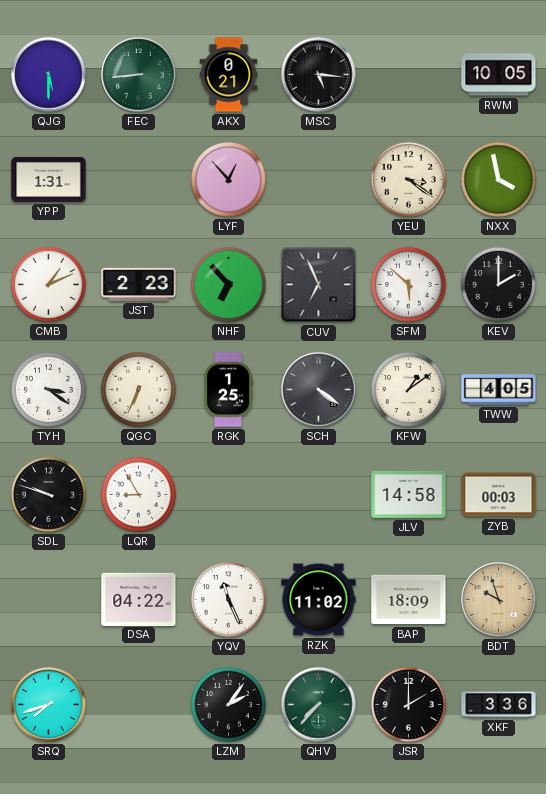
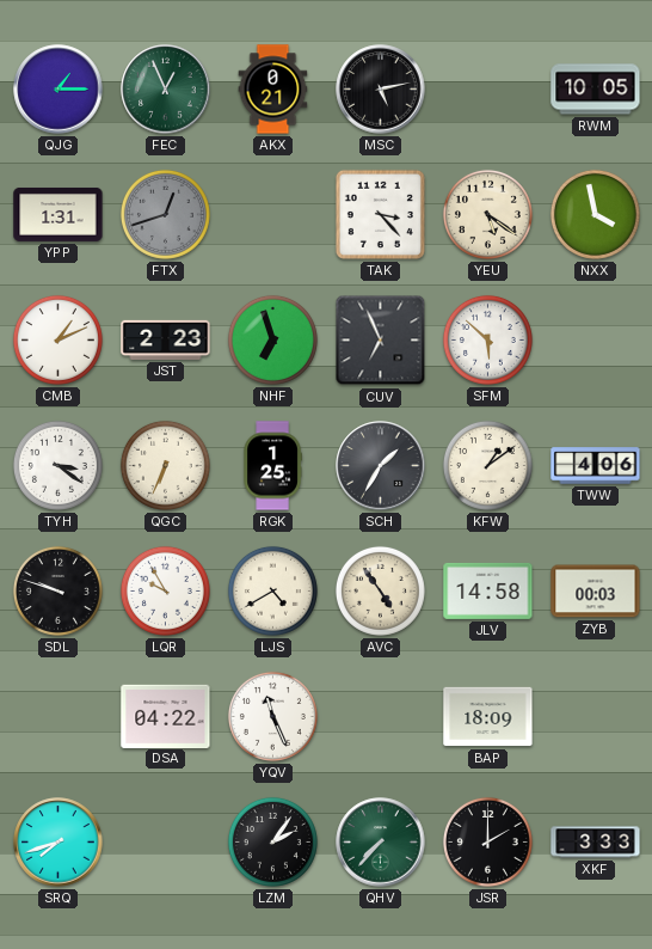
QJG: 5:30 -> 1:15
FEC: 8:44 -> 12:56
MSC: 5:16 -> 5:13
FTX: none -> 12:42
LYF: 12:53 -> none
TAK: none -> 3:23
YEU: 3:21 -> 5:21
NHF: 6:53 -> 6:57
KEV: 2:00 -> none
SCH: 4:21 -> 1:35
TWW: 4:05 -> 4:06
LQR: 8:55 -> 9:55
LJS: none -> 4:40
AVC: none -> 4:54
RZK: 11:02 -> none
BDT: 9:57 -> none
XKF: 3:36 -> 3:33
